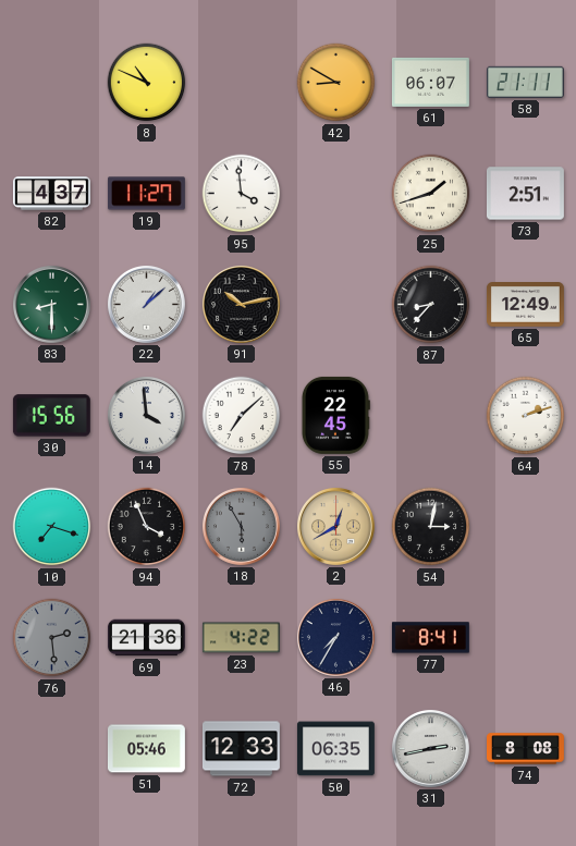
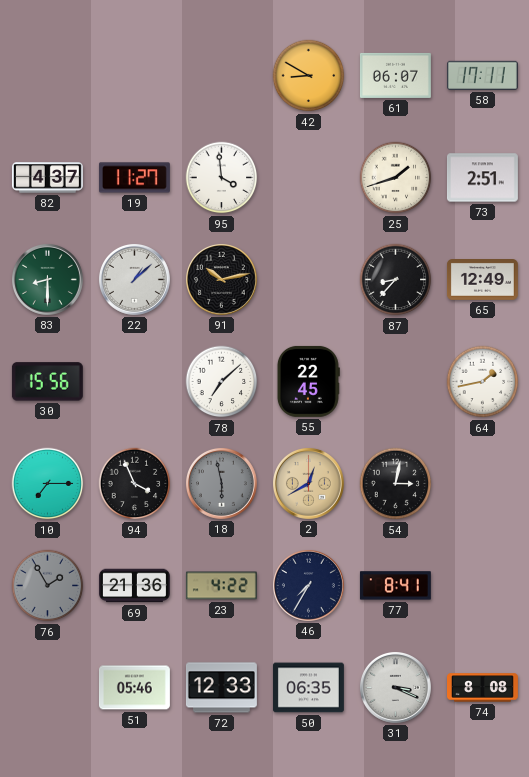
8: 10:49 -> none
58: 21:11 -> 17:11
14: 3:59 -> none
64: 2:12 -> 1:43
10: 7:18 -> 7:15
18: 5:55 -> 5:58
76: 2:29 -> 1:55
31: 2:43 -> 3:19
